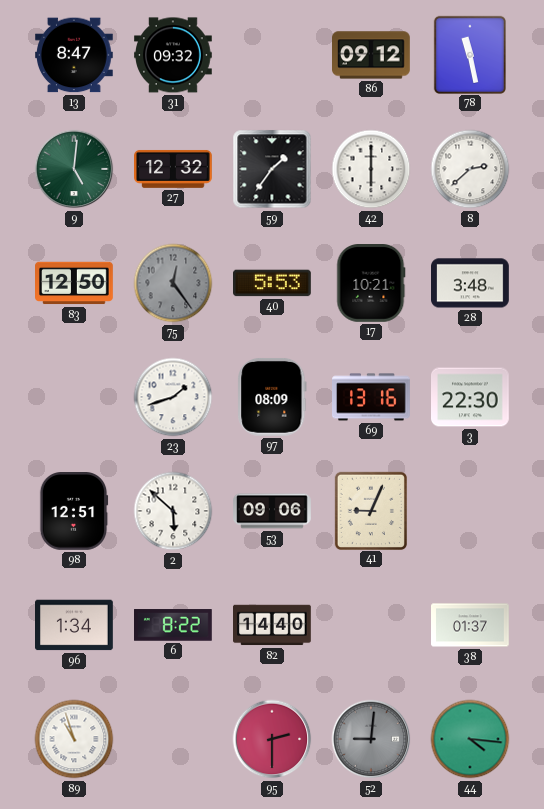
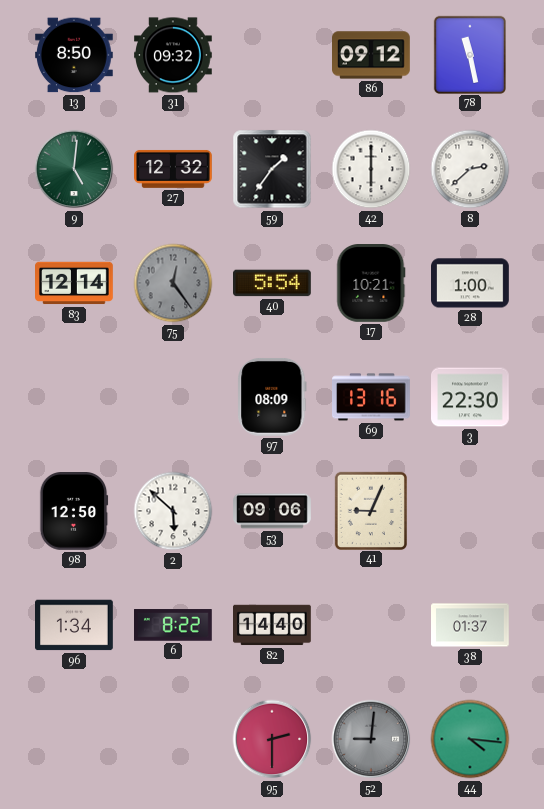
13: 8:47 -> 8:50
83: 12:50 -> 12:14
40: 5:53 -> 5:54
28: 3:48 -> 1:00
23: 1:42 -> none
98: 12:51 -> 12:50
89: 10:57 -> none
